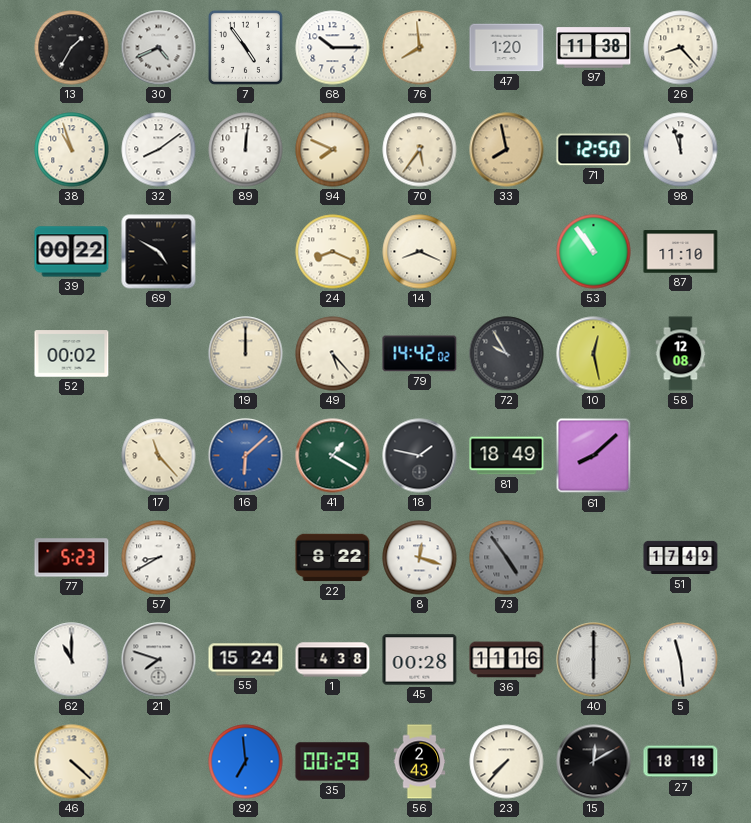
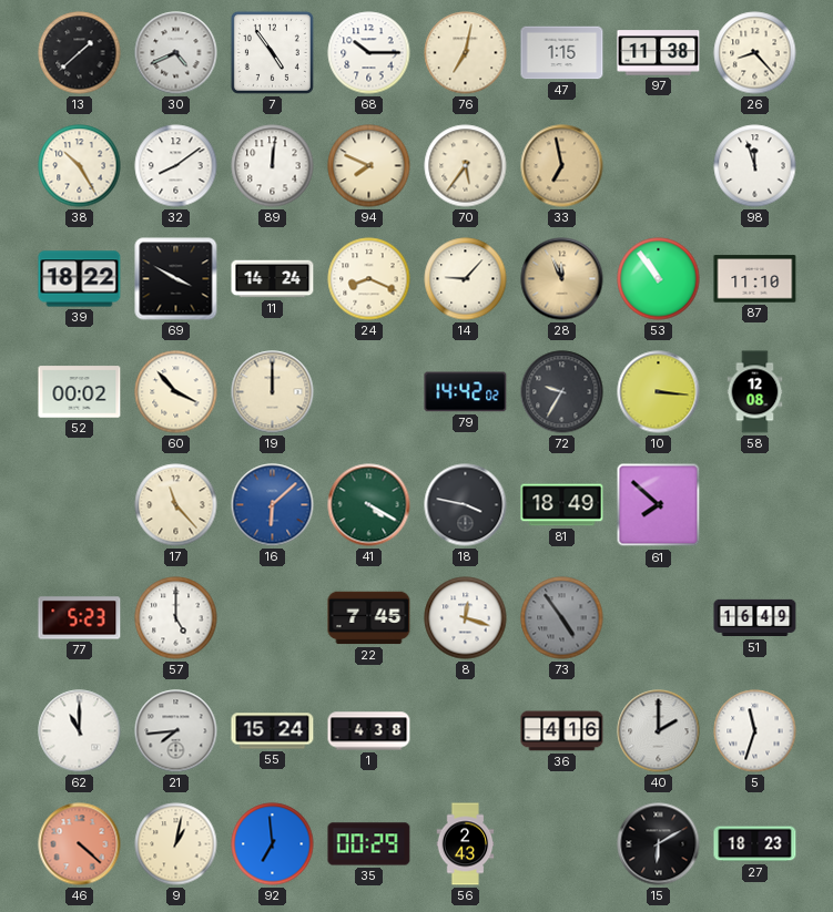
13: 1:35 -> 1:38
76: 7:59 -> 7:02
47: 1:20 -> 1:15
38: 10:57 -> 10:25
33: 7:58 -> 6:58
71: 12:50 -> none
39: 00:22 -> 18:22
69: 4:50 -> 3:50
11: none -> 14:24
14: 8:19 -> 9:07
28: none -> 11:56
60: none -> 3:53
49: 5:23 -> none
72: 9:55 -> 9:35
10: 12:28 -> 3:16
41: 1:20 -> 4:20
18: 1:47 -> 3:47
61: 8:08 -> 7:52
57: 8:40 -> 5:00
22: 8:22 -> 7:45
51: 17:49 -> 16:49
21: 7:48 -> 7:44
45: 00:28 -> none
36: 11:16 -> 4:16
40: 6:00 -> 2:00
5: 11:29 -> 11:33
46 dial: cream -> salmon
9: none -> 1:02
23: 7:37 -> none
15: 12:10 -> 6:10
27: 18:18 -> 18:23
